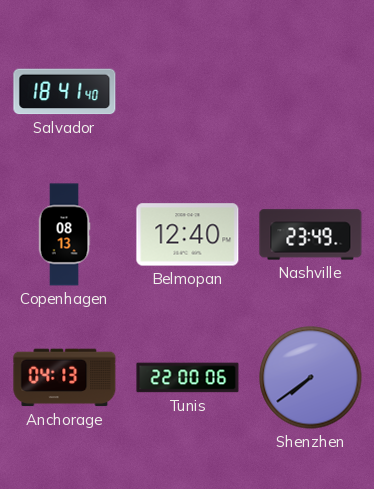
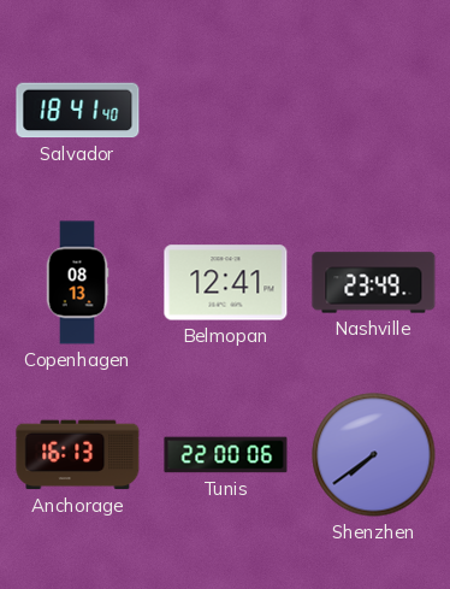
Belmopan: 12:40 -> 12:41
Anchorage: 04:13 -> 16:13
